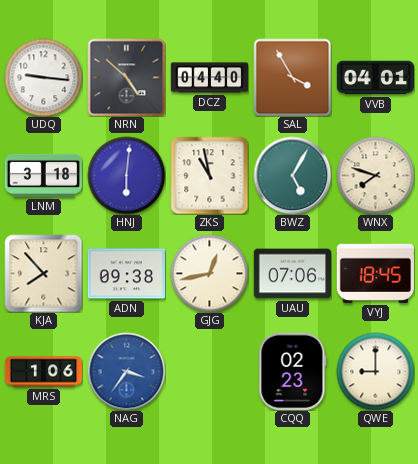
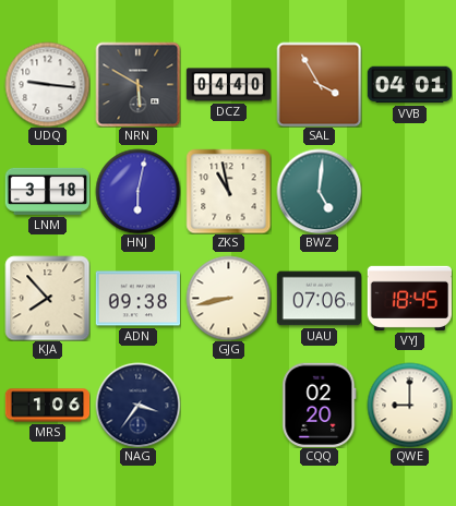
NRN: 4:52 -> 5:50
HNJ: 6:01 -> 6:02
BWZ: 5:05 -> 5:01
WNX: 7:48 -> none
GJG: 12:43 -> 8:43
NAG dial: blue -> navy
CQQ: 02:23 -> 02:20
